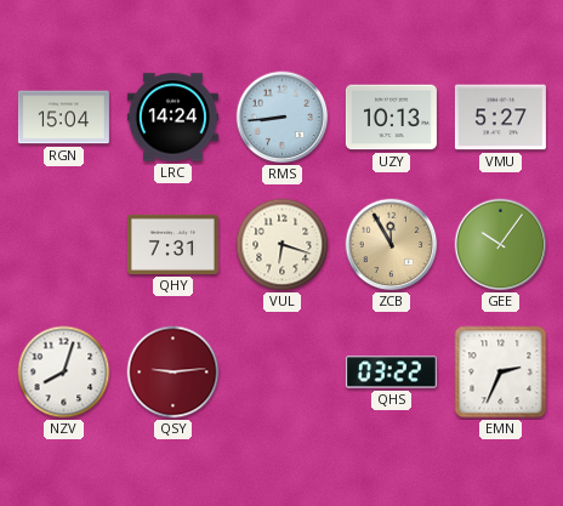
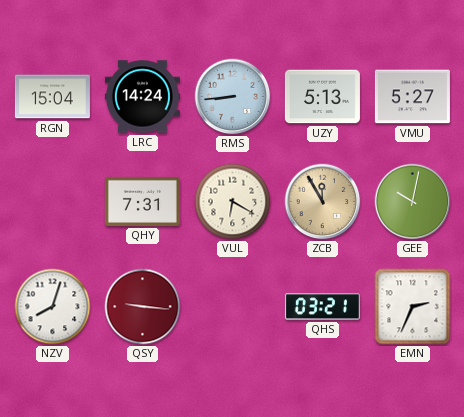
UZY: 10:13 -> 5:13
VUL: 6:18 -> 6:20
GEE: 10:06 -> 10:02
QSY: 9:14 -> 9:16
QHS: 03:22 -> 03:21
